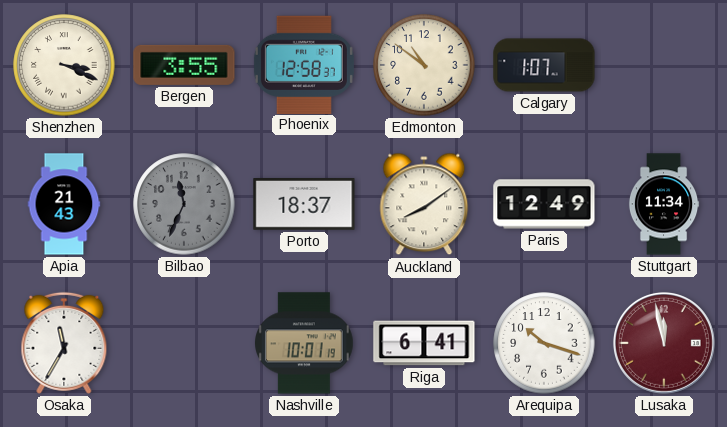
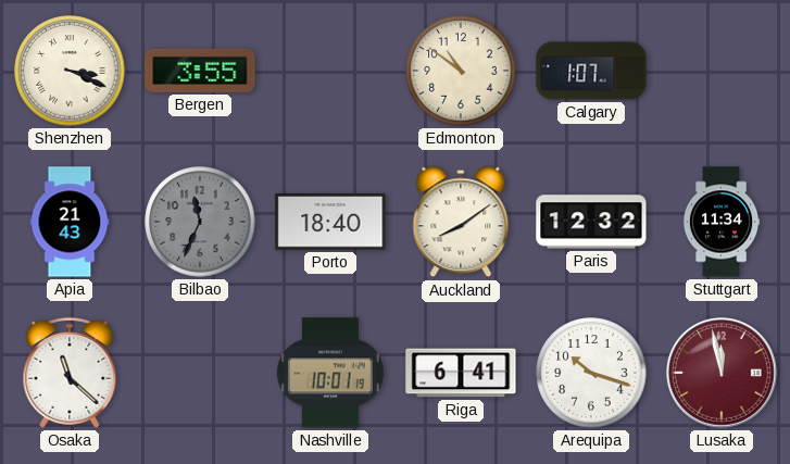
Phoenix: 12:58 -> none
Porto: 18:37 -> 18:40
Paris: 12:49 -> 12:32
Osaka: 11:35 -> 11:22
